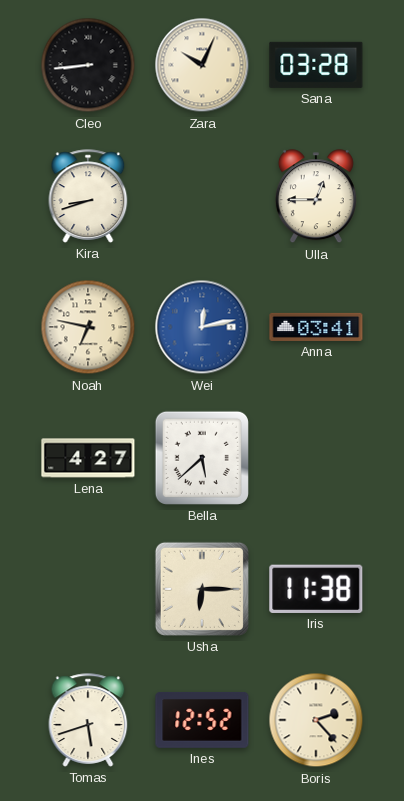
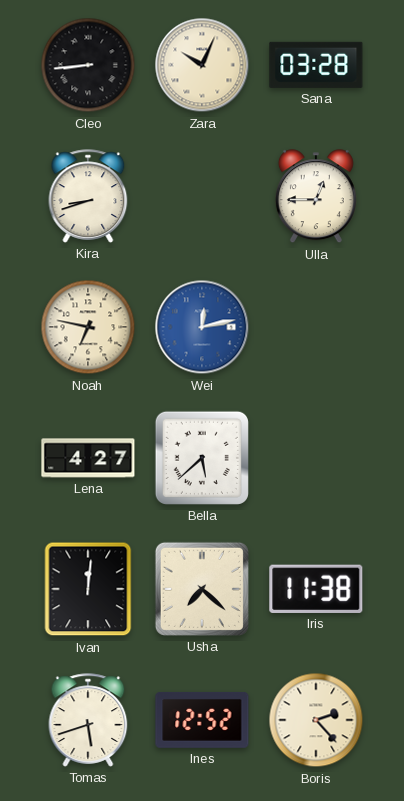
Anna: 03:41 -> none
Ivan: none -> 12:01
Usha: 6:15 -> 7:22
